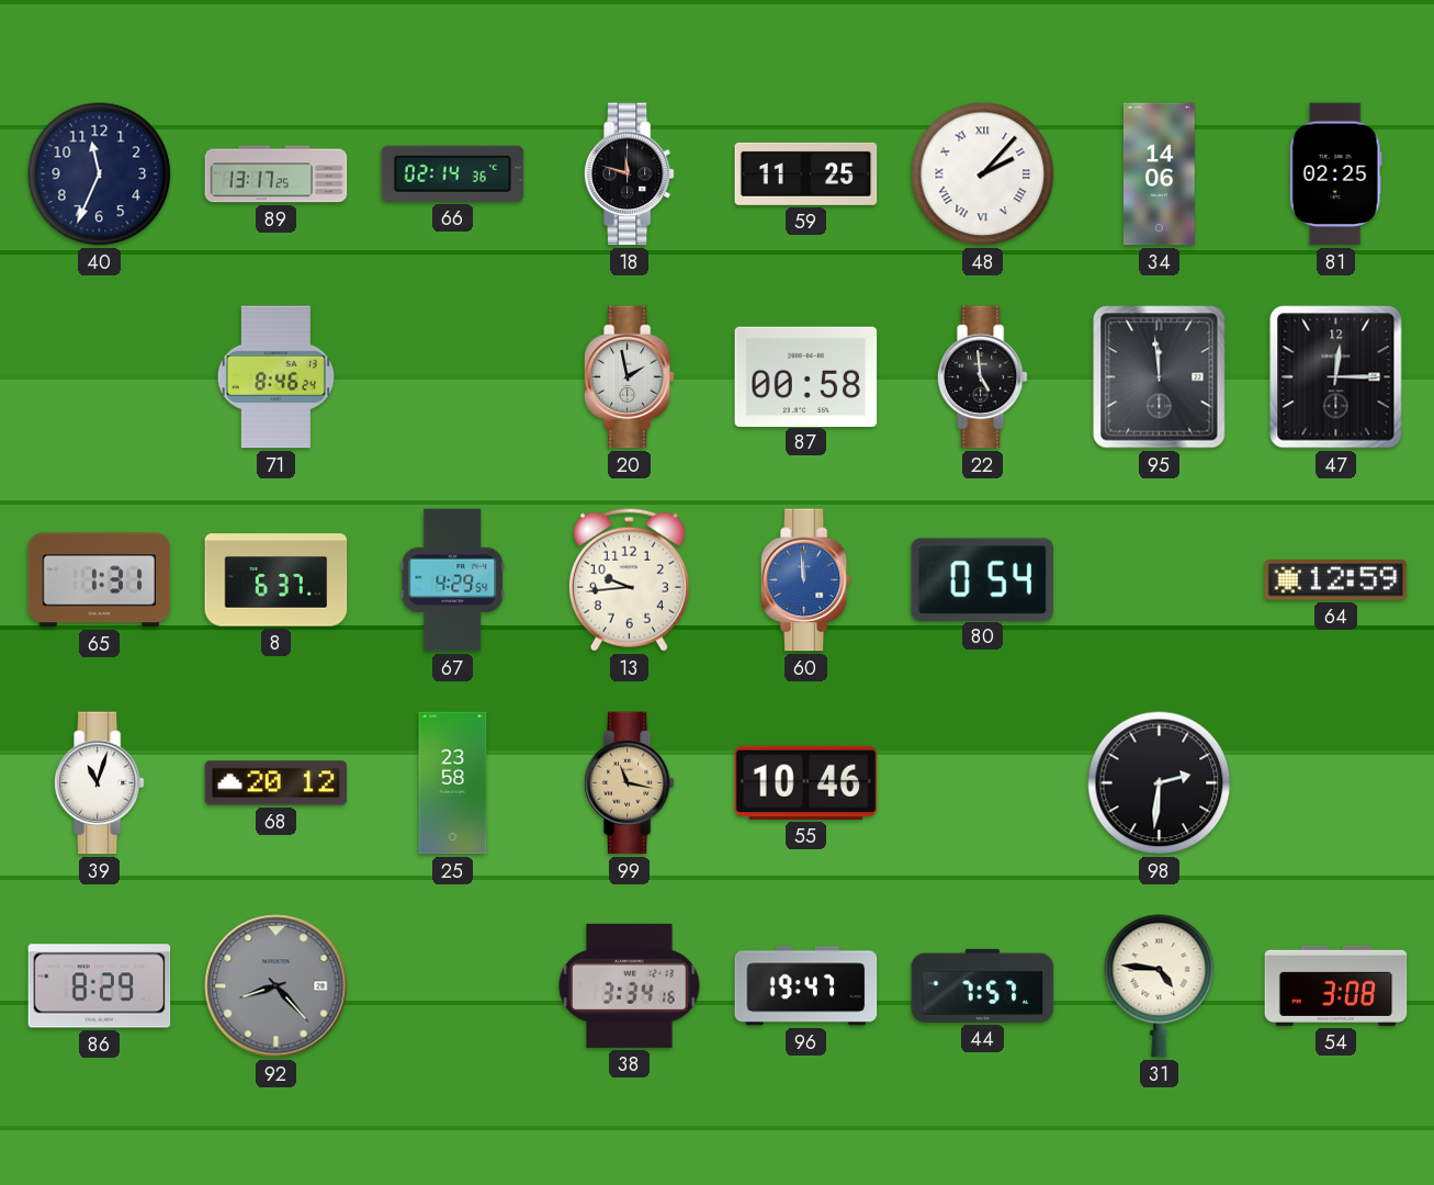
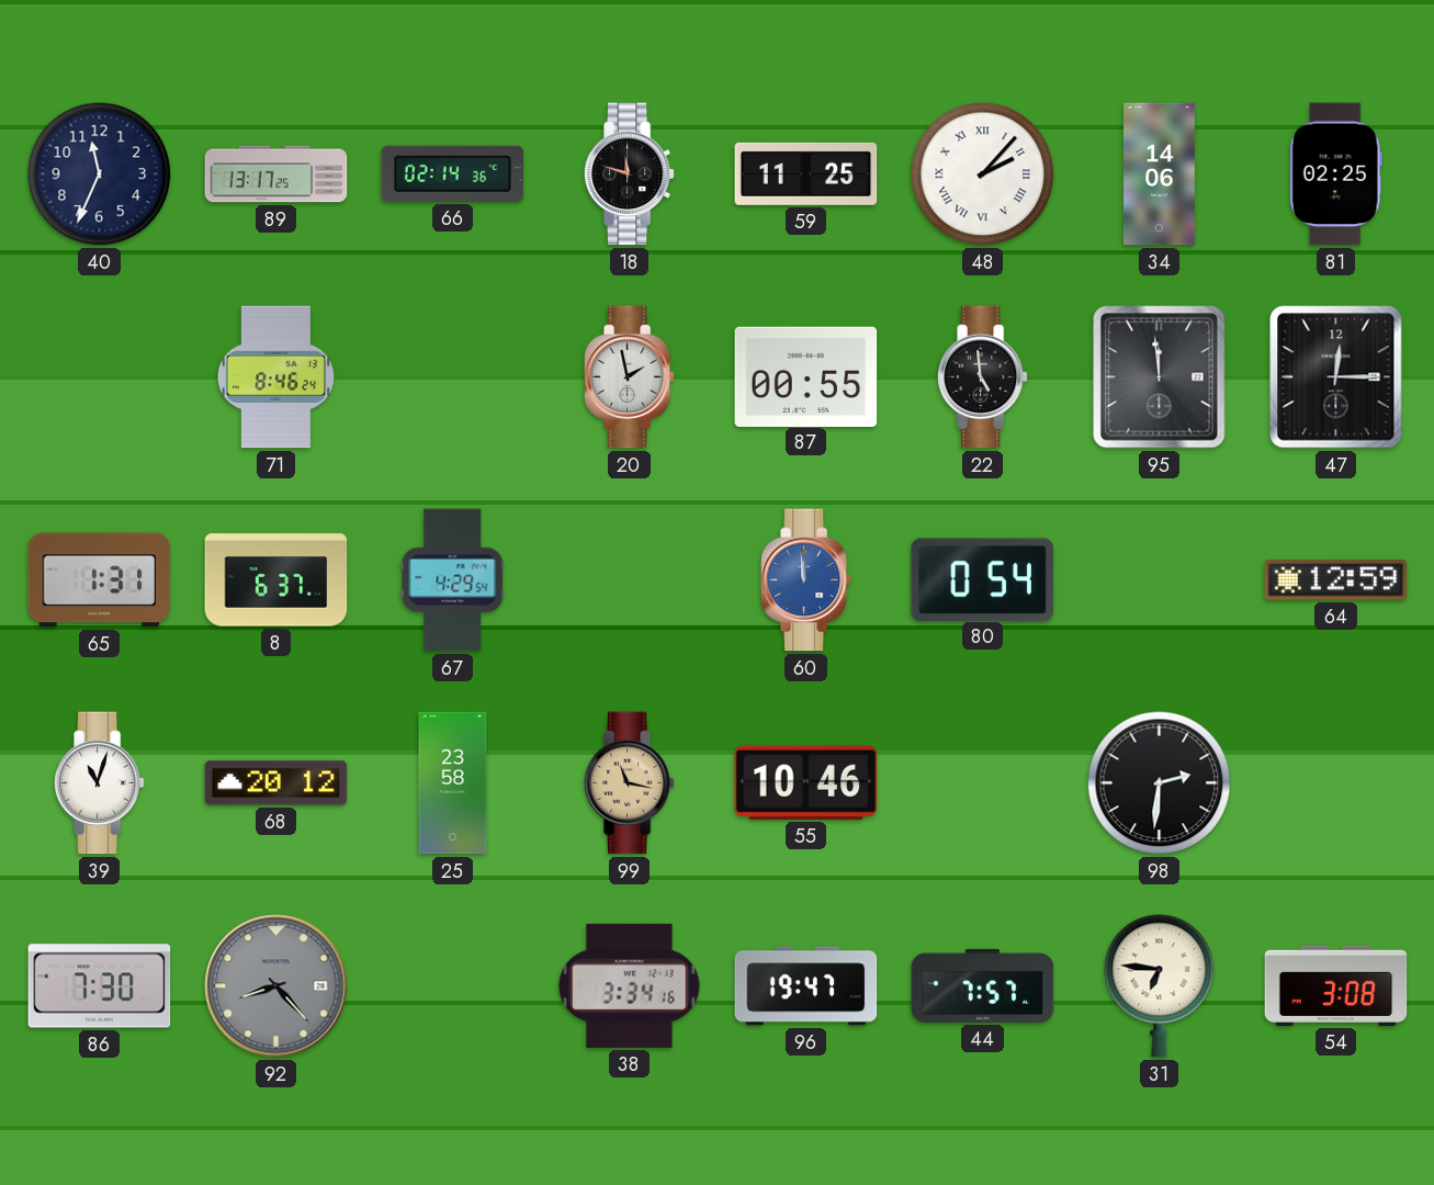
87: 00:58 -> 00:55
13: 9:44 -> none
86: 8:29 -> 7:30
31: 4:46 -> 6:46
